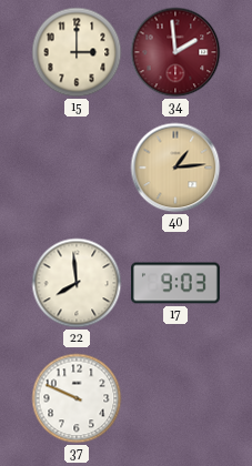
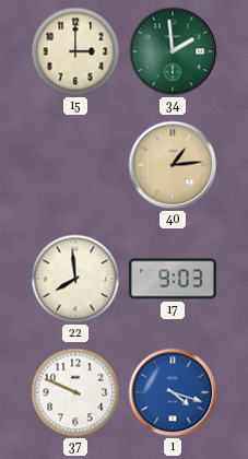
34 dial: burgundy -> green
1: none -> 4:18
